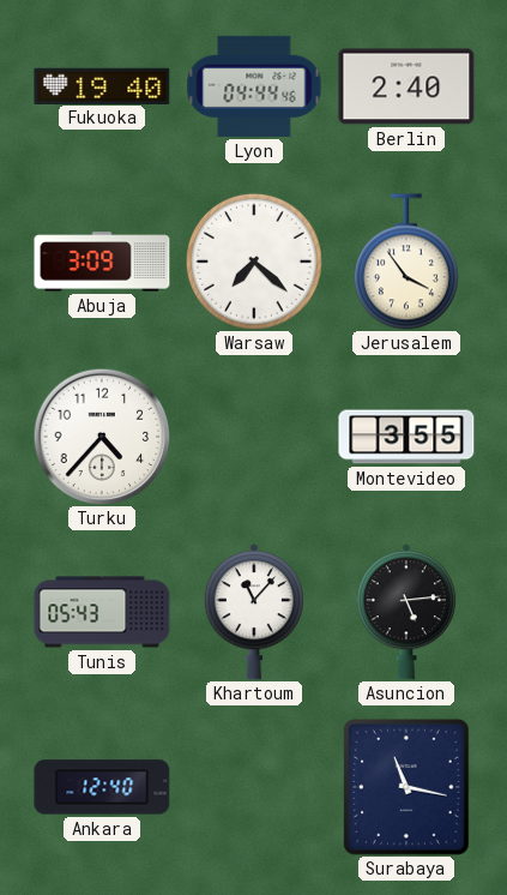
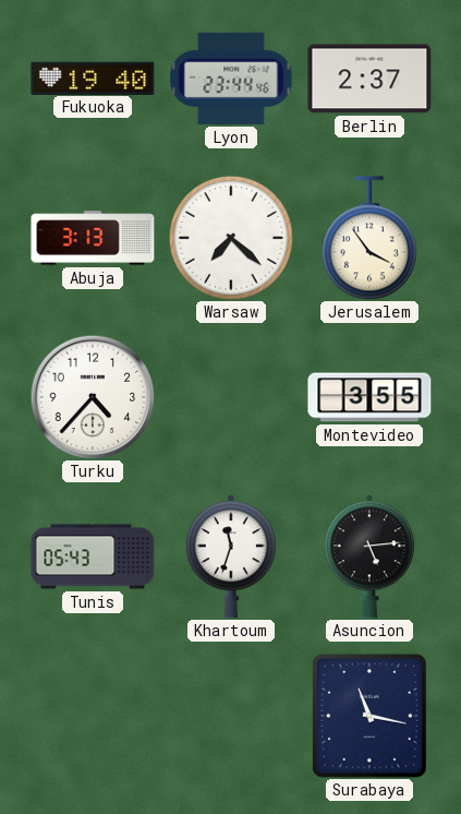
Lyon: 04:44 -> 23:44
Berlin: 2:40 -> 2:37
Abuja: 3:09 -> 3:13
Khartoum: 11:07 -> 11:33
Ankara: 12:40 -> none
